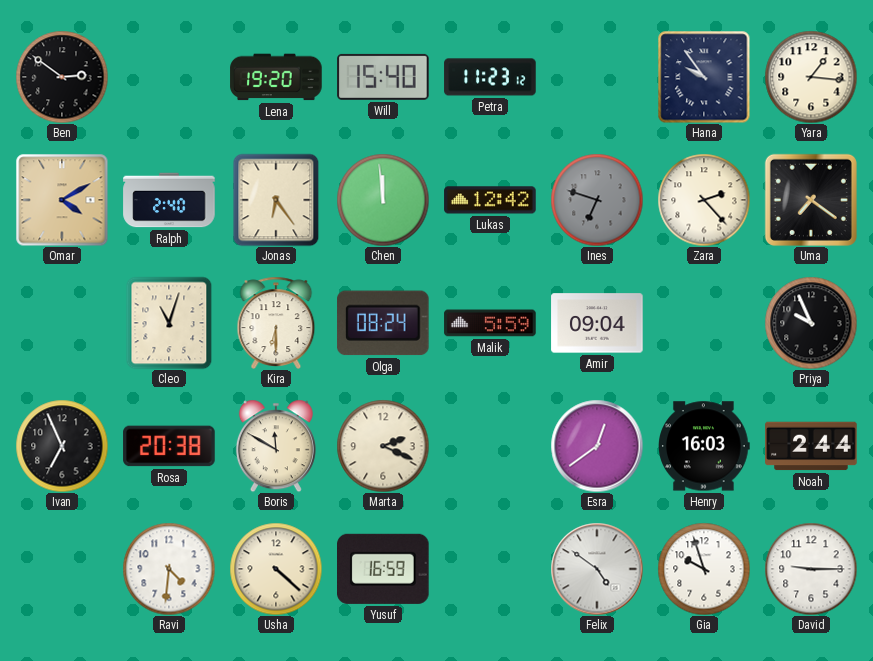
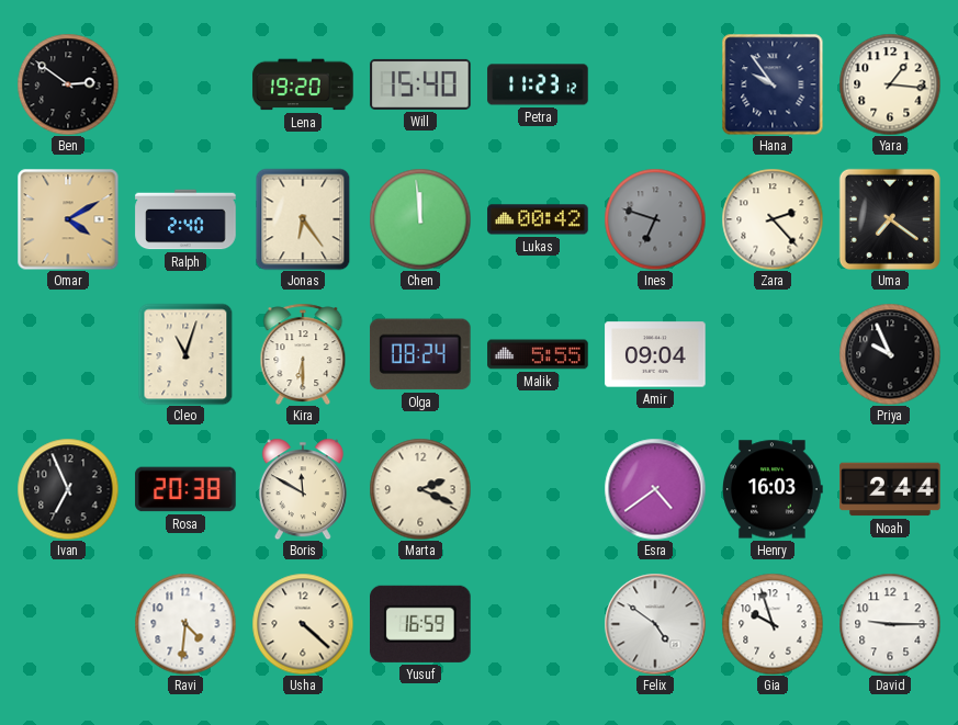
Lukas: 12:42 -> 00:42
Malik: 5:59 -> 5:55
Esra: 12:39 -> 4:39
